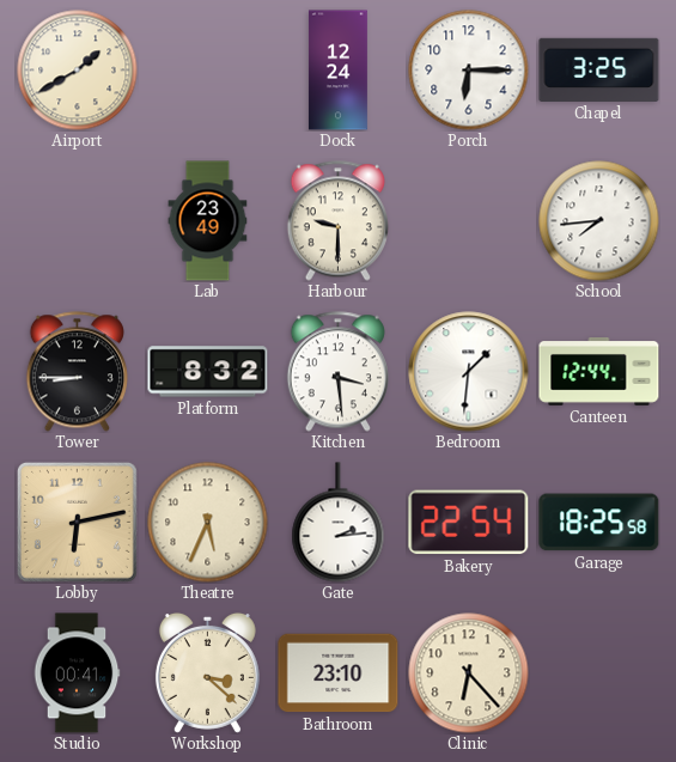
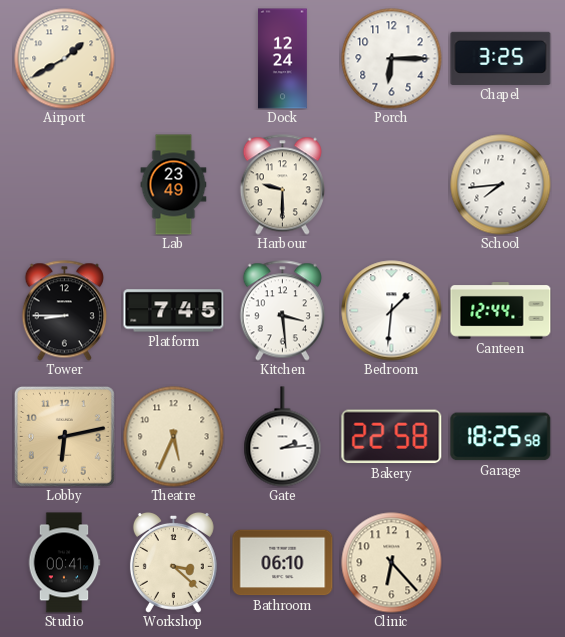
Platform: 8:32 -> 7:45
Bakery: 22:54 -> 22:58
Bathroom: 23:10 -> 06:10
